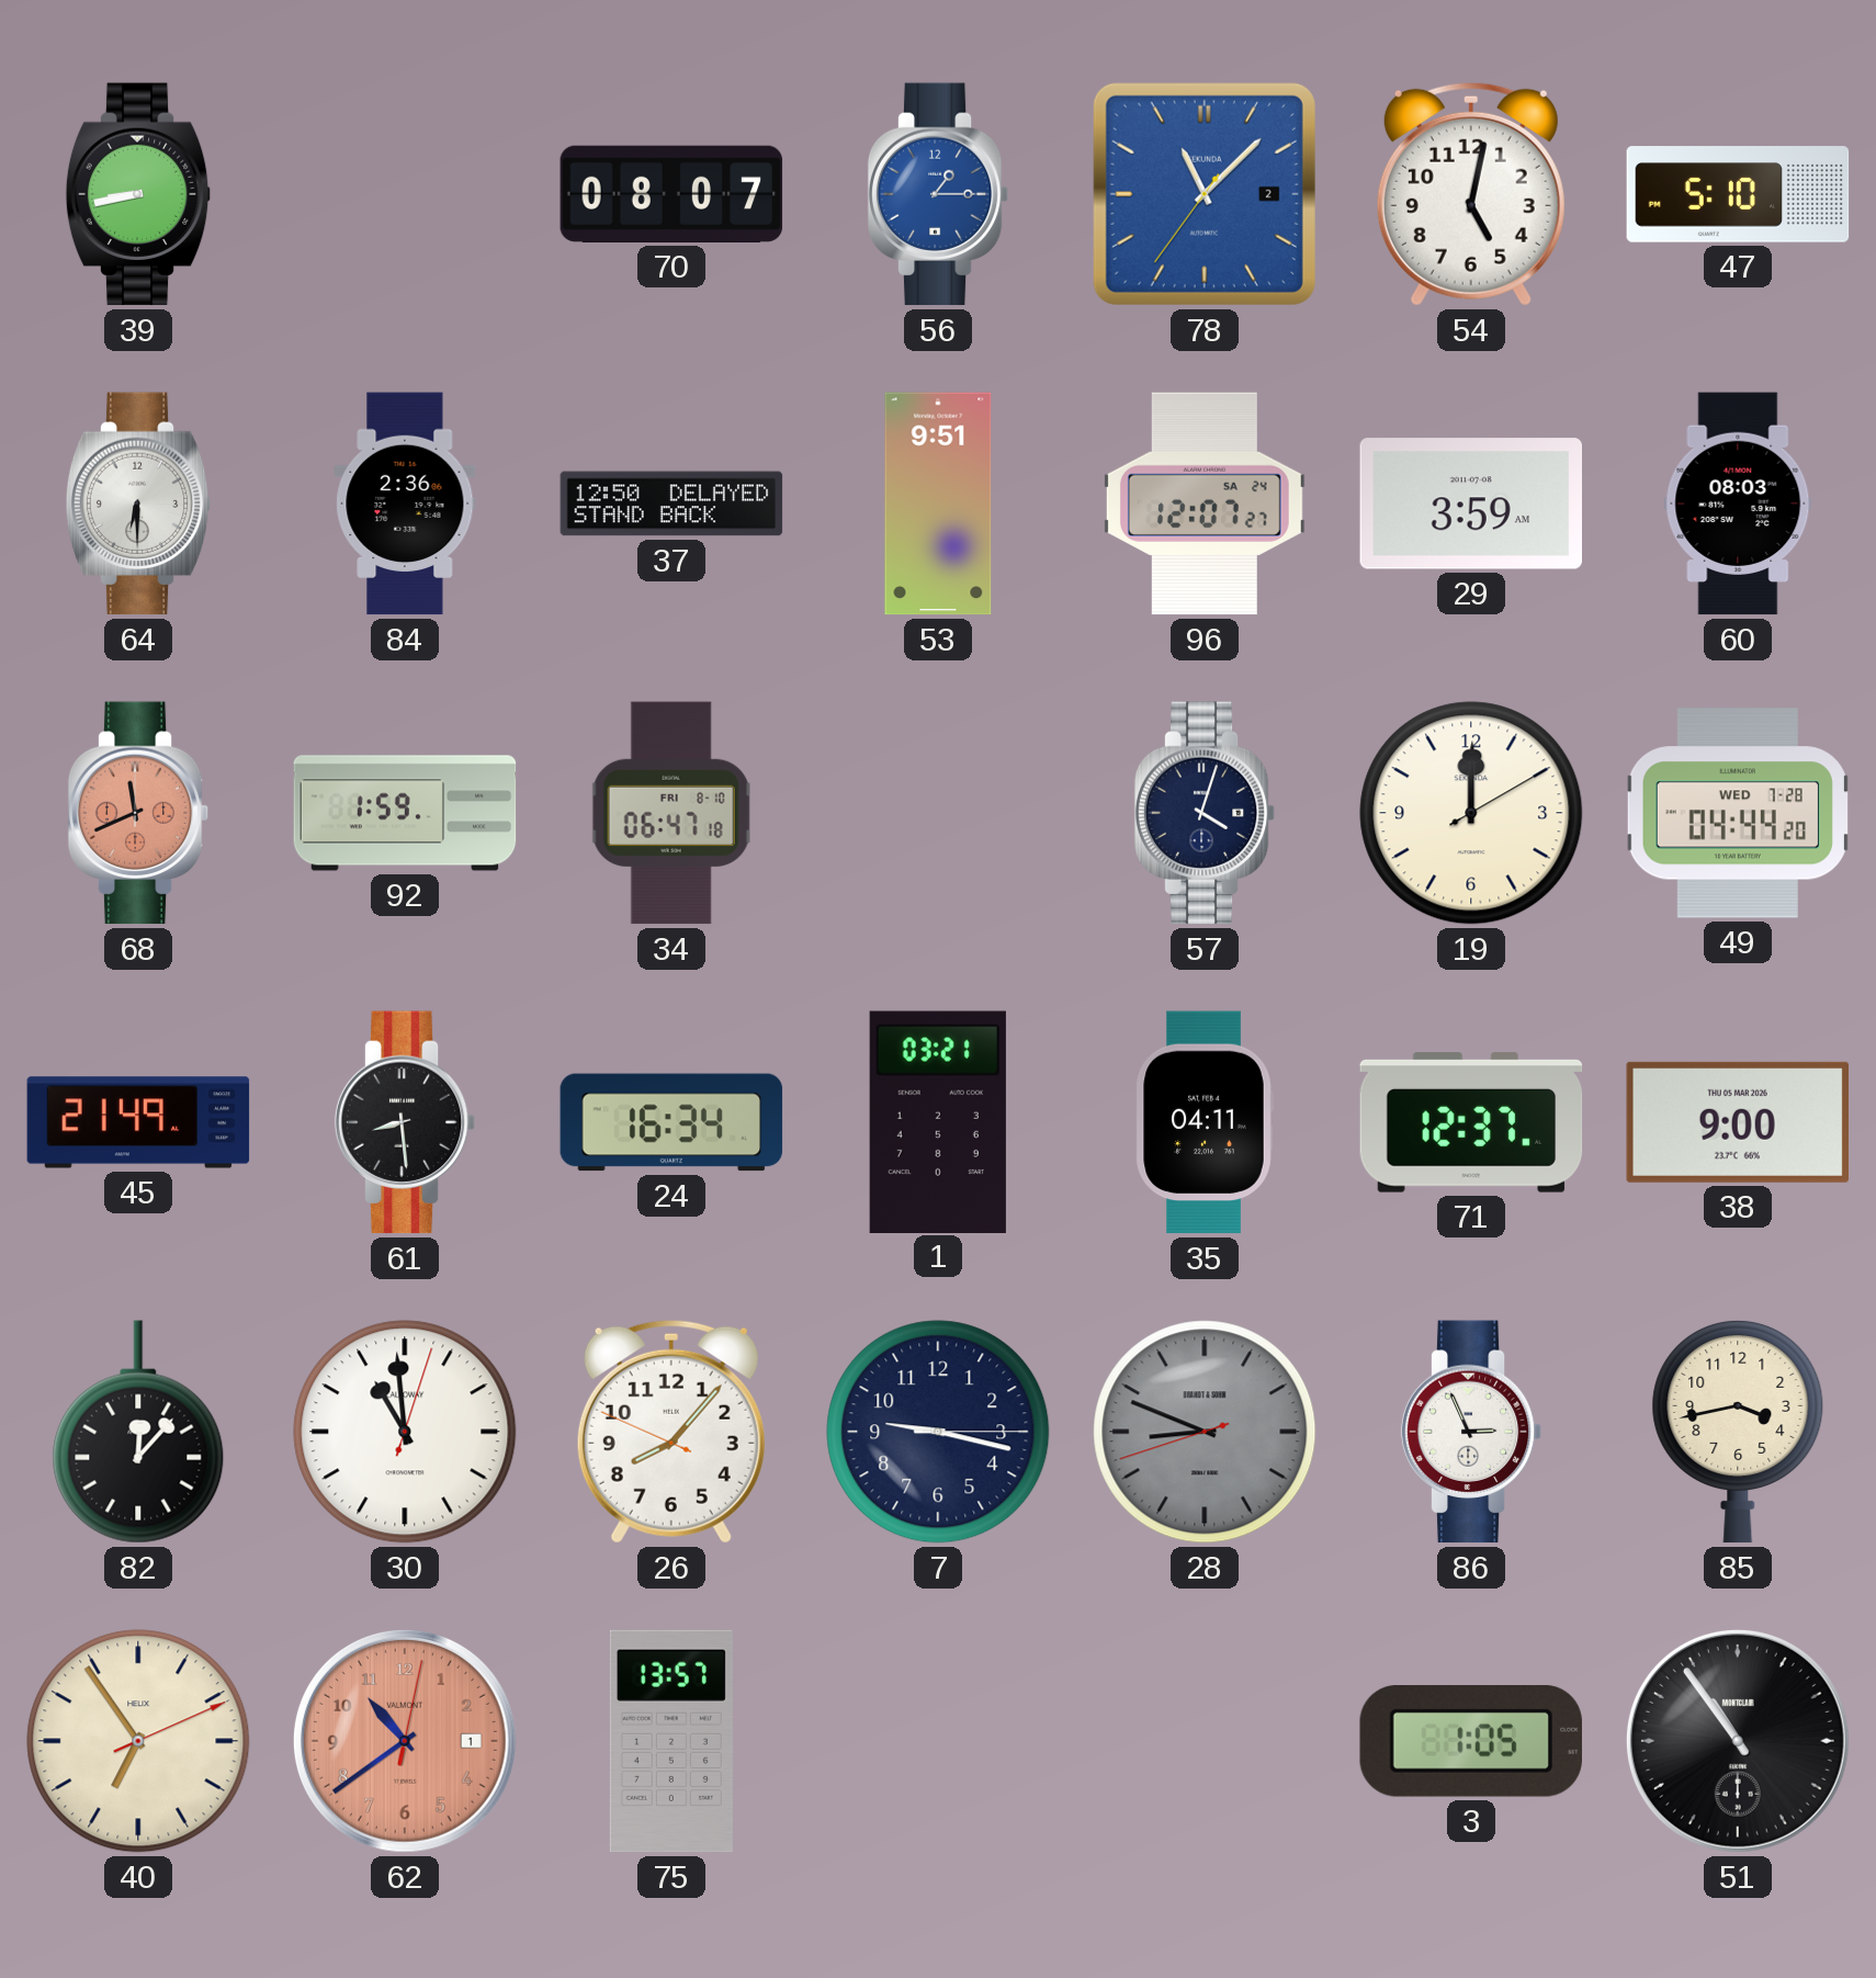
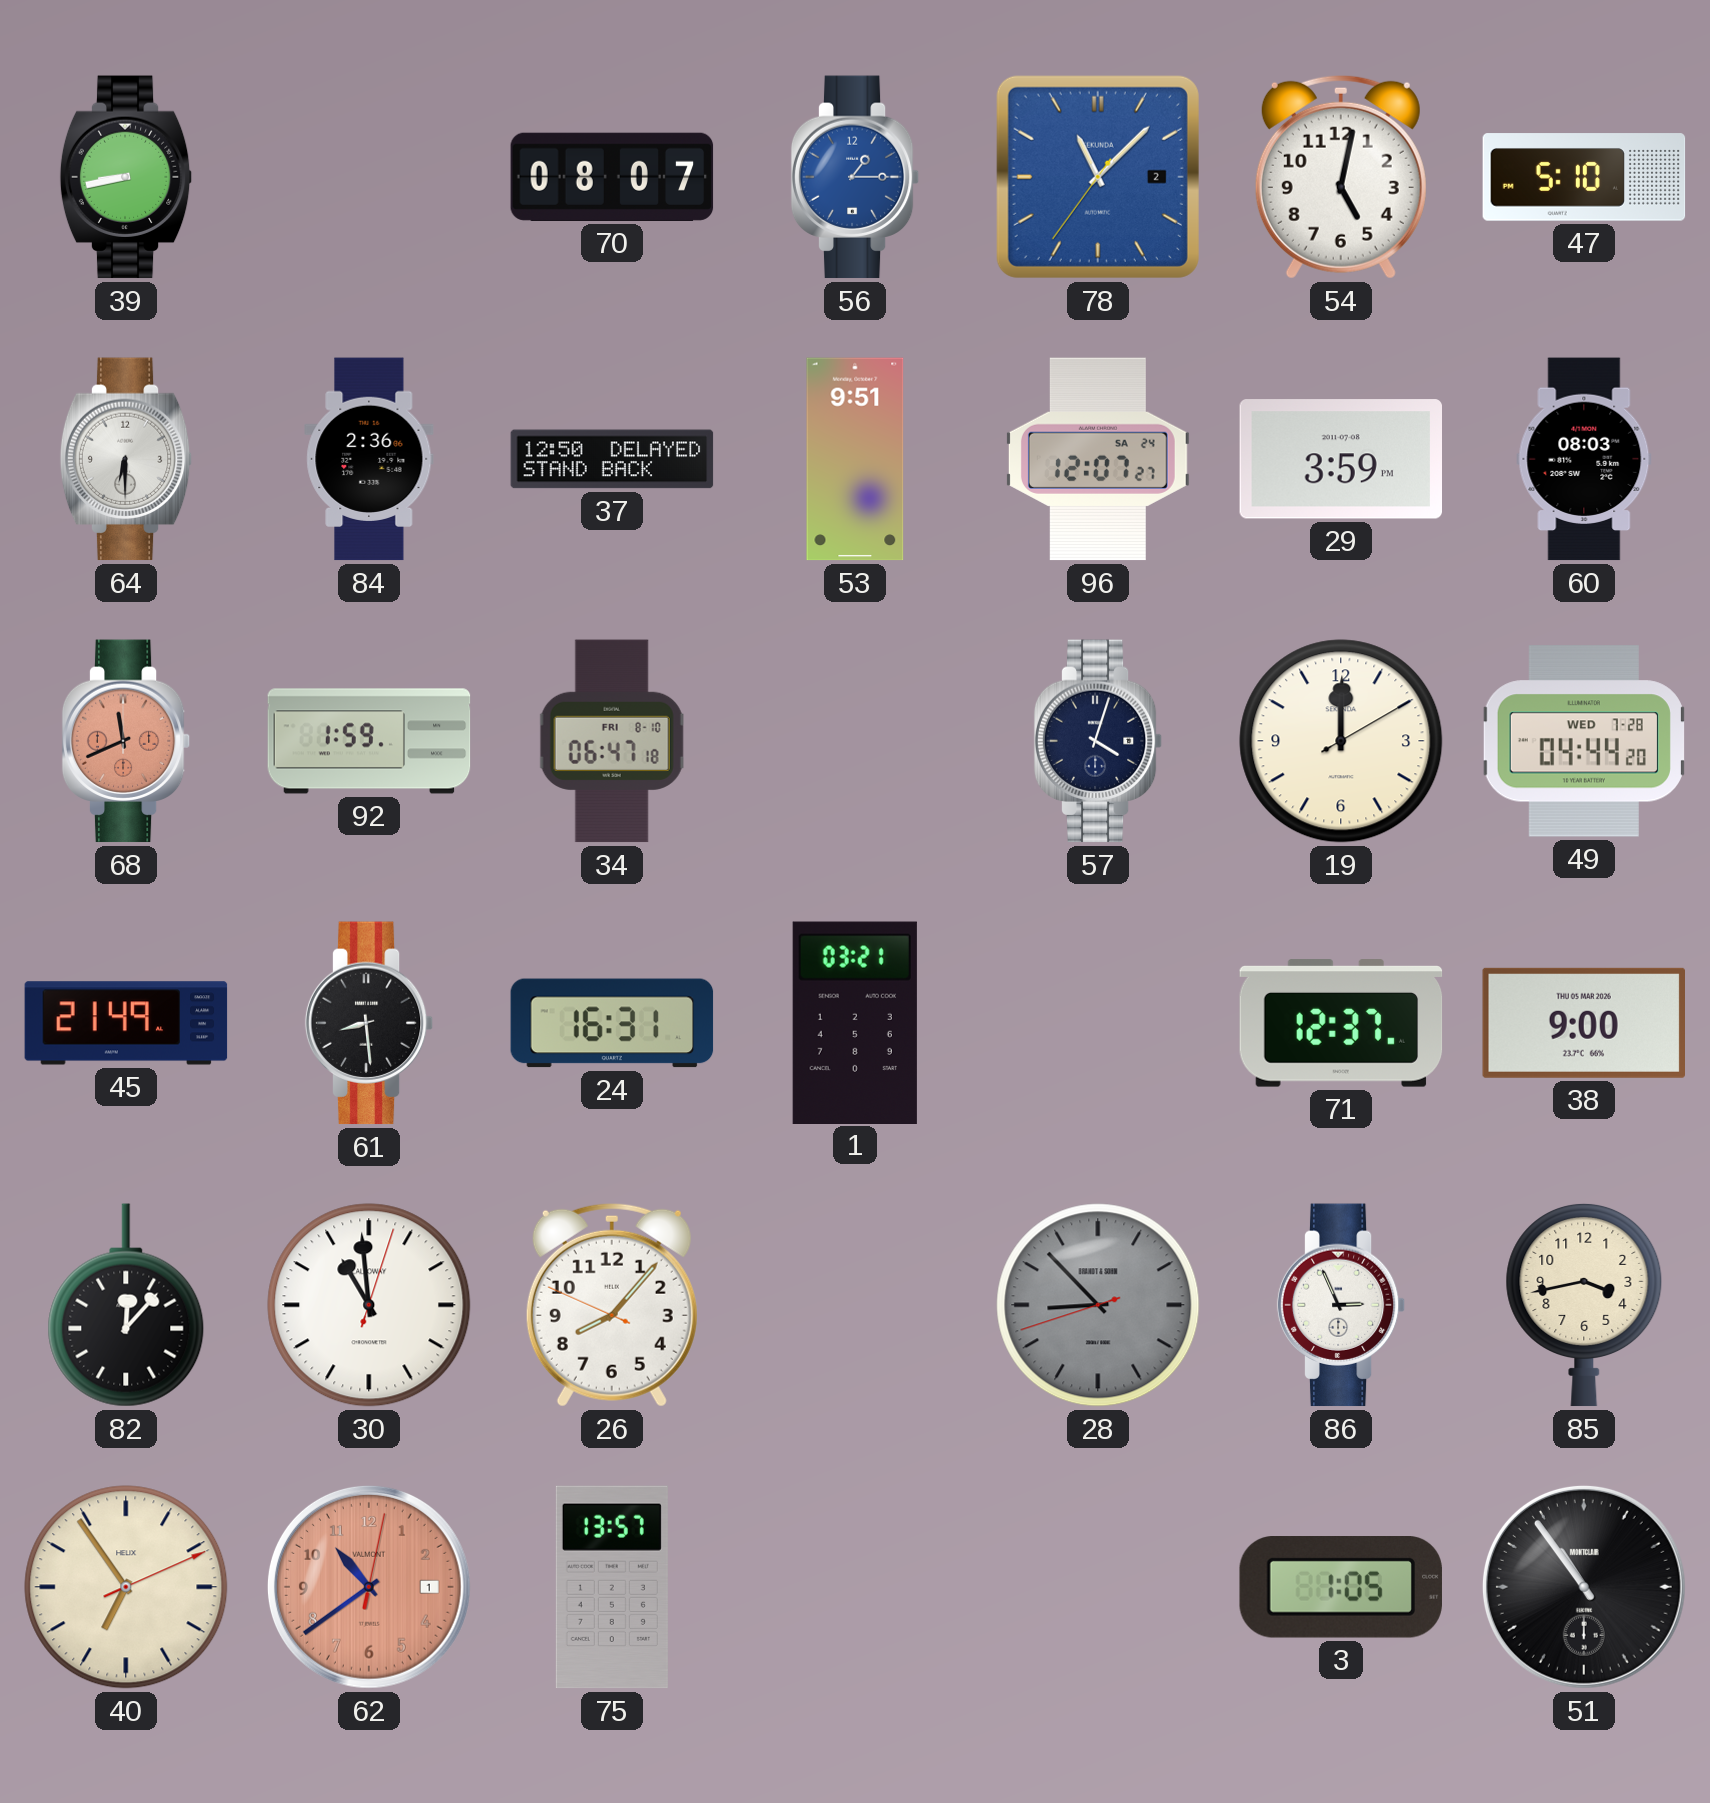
29: 3:59 AM -> 3:59 PM
24: 16:34 -> 16:31
35: 04:11 -> none
7: 9:17 -> none
28: 8:48 -> 8:52
